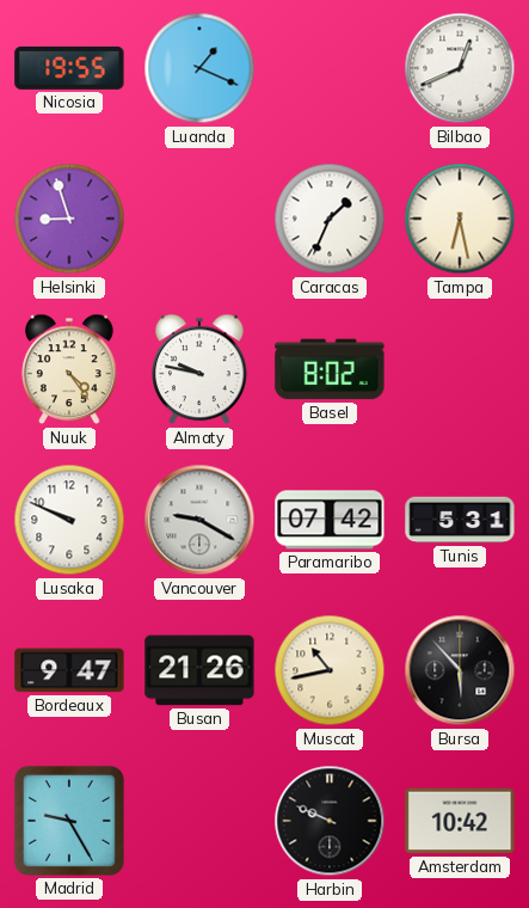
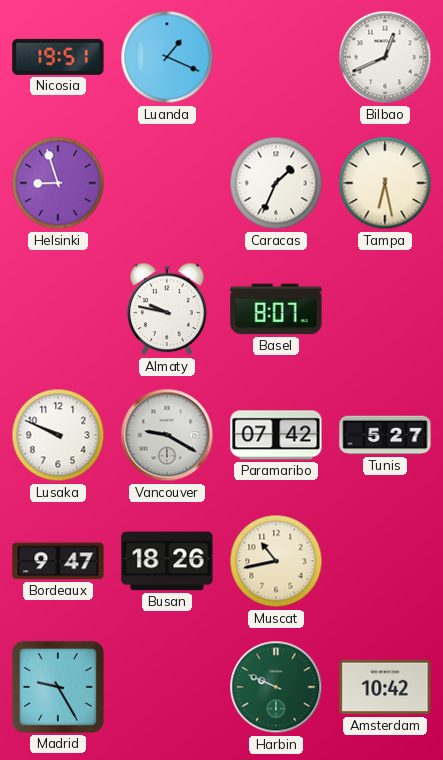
Nicosia: 19:55 -> 19:51
Nuuk: 4:24 -> none
Basel: 8:02 -> 8:07
Tunis: 5:31 -> 5:27
Busan: 21:26 -> 18:26
Bursa: 5:53 -> none
Harbin dial: black -> green
